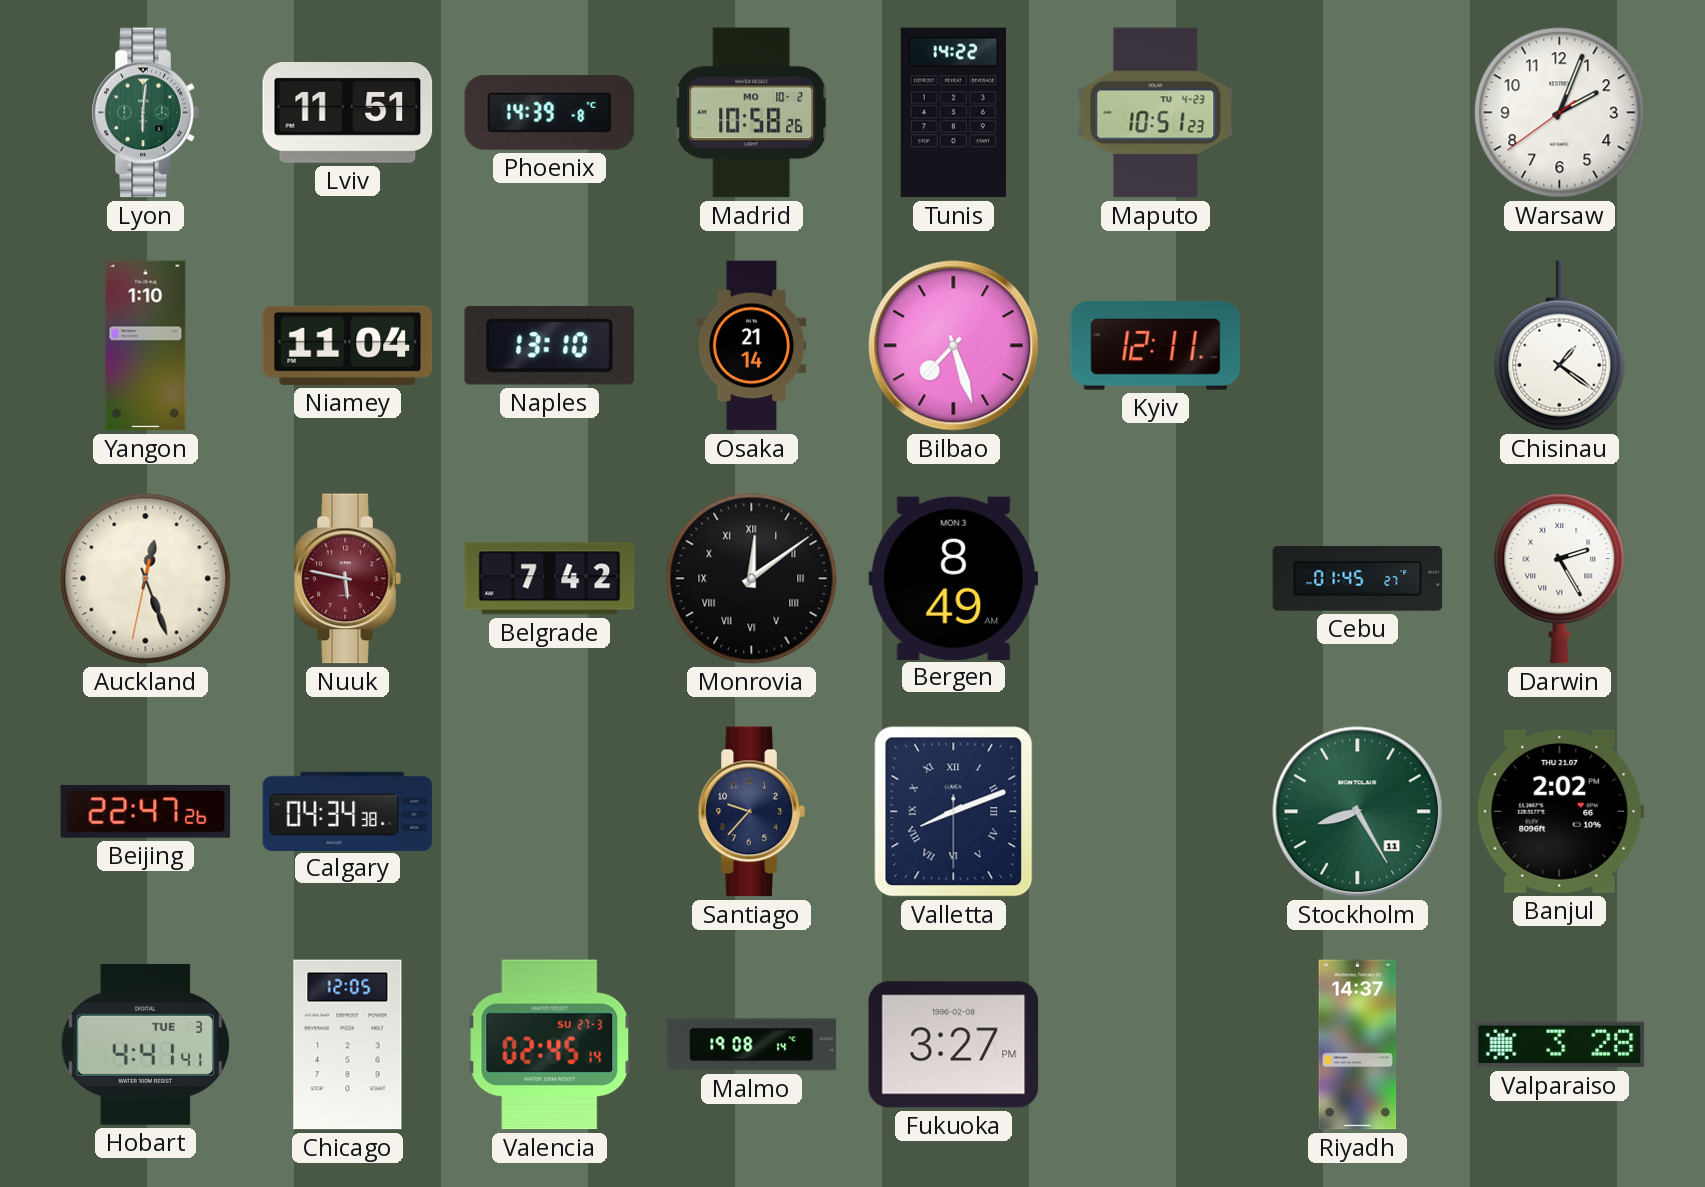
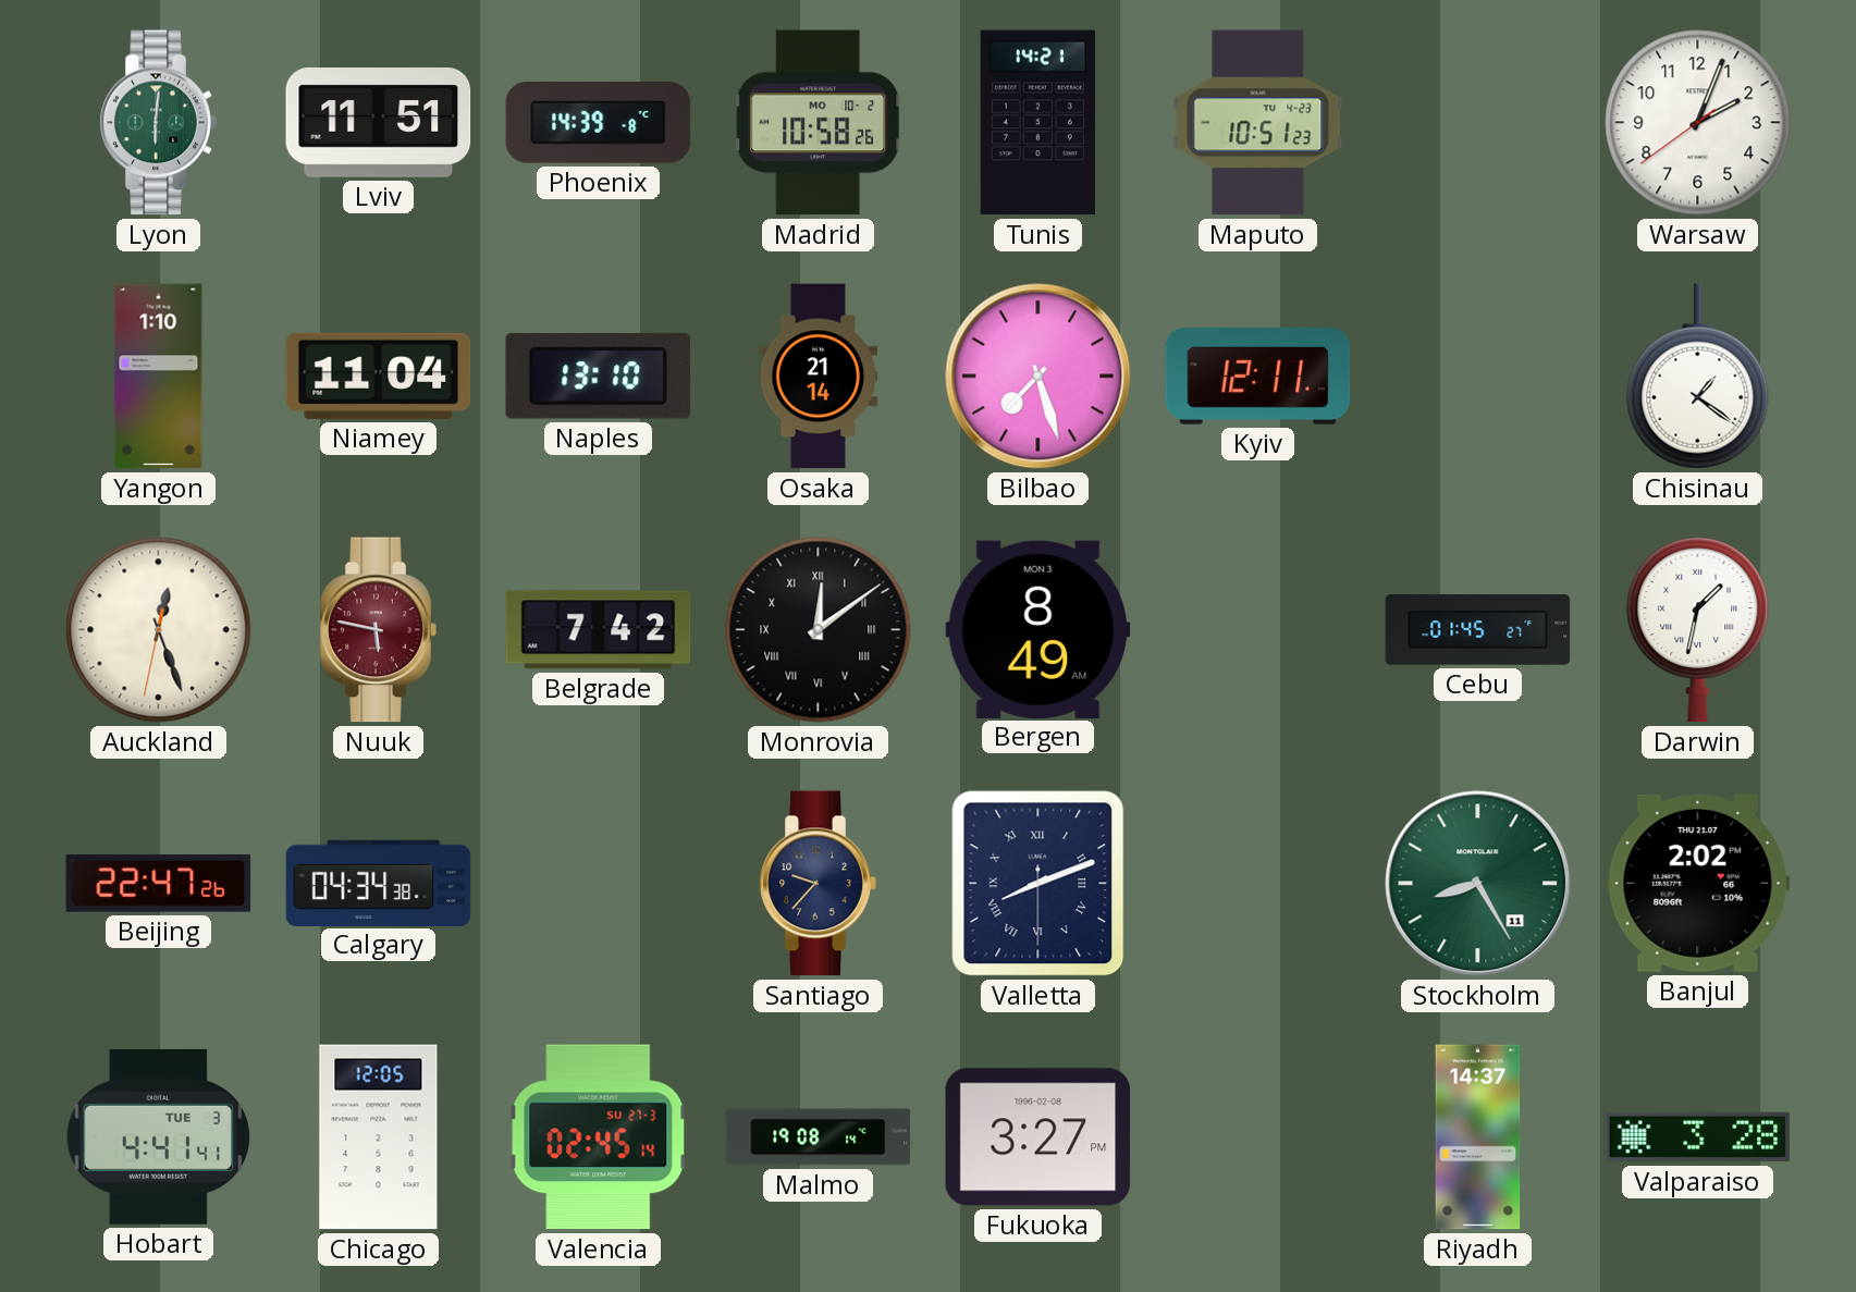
Tunis: 14:22 -> 14:21
Darwin: 2:25 -> 1:32
